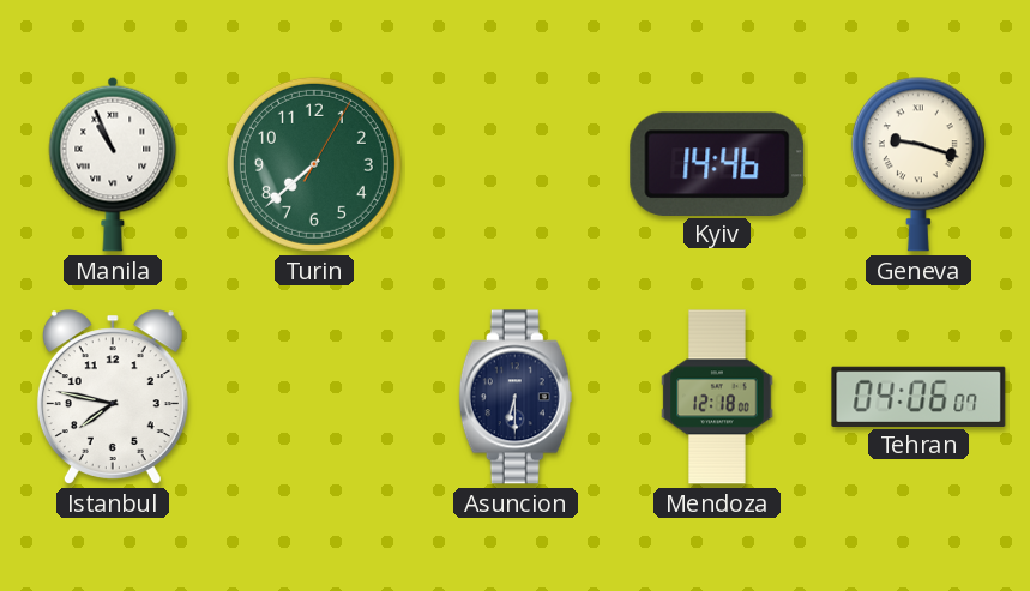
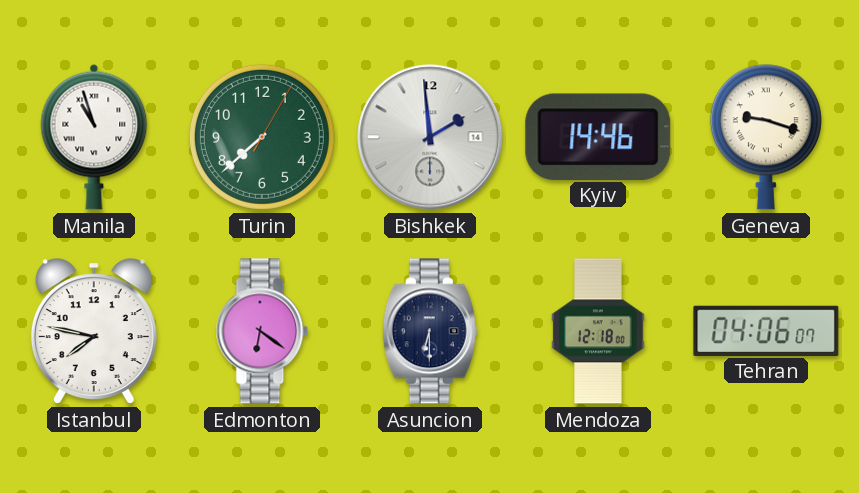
Manila: 10:56 -> 10:57
Bishkek: none -> 1:59
Edmonton: none -> 6:21
